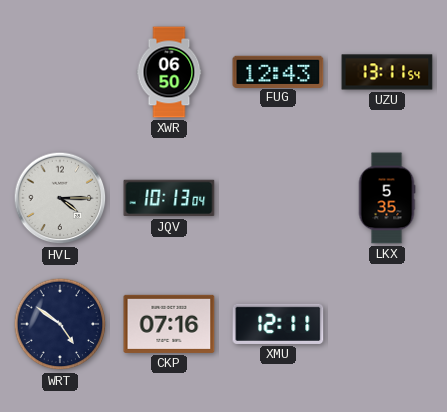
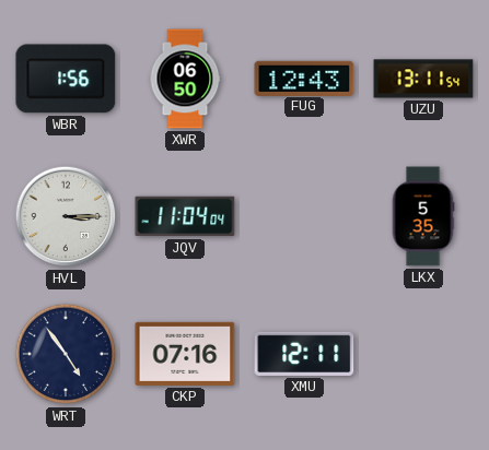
WBR: none -> 1:56
HVL: 4:15 -> 3:15
JQV: 10:13 -> 11:04
WRT: 4:51 -> 4:54
